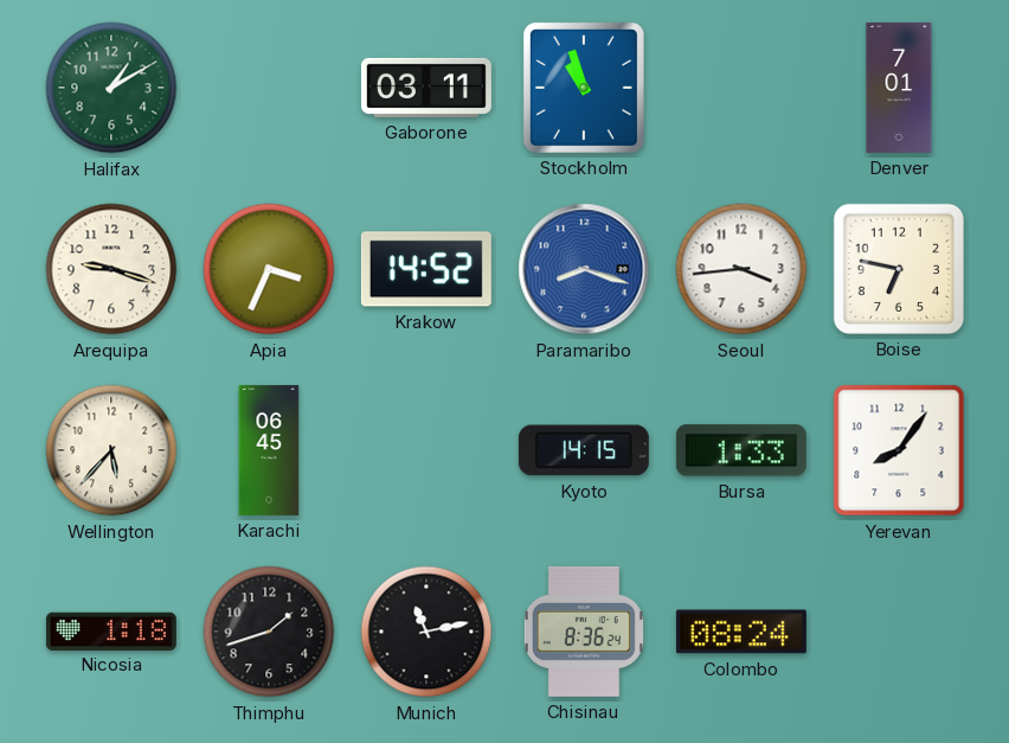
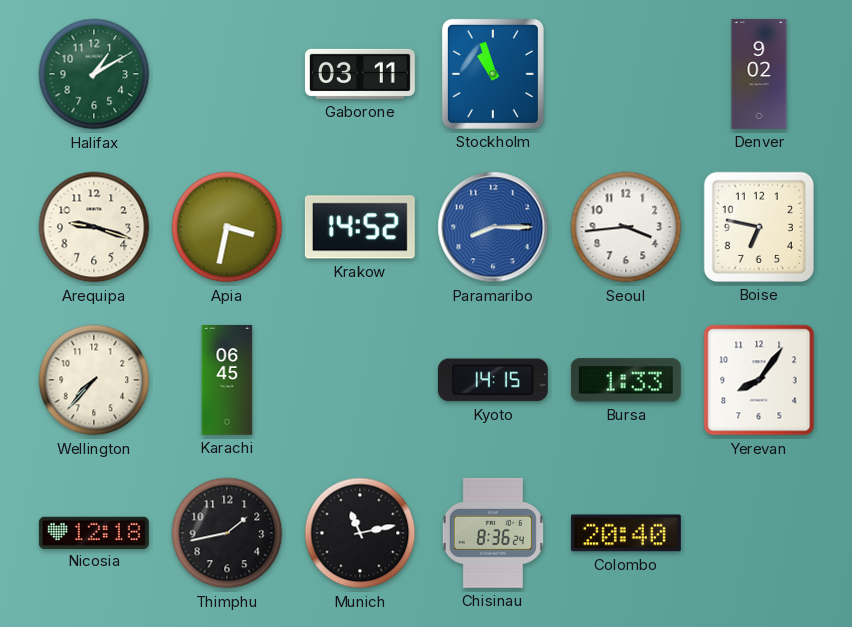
Denver: 7:01 -> 9:02
Apia: 3:34 -> 3:32
Paramaribo: 8:18 -> 8:15
Wellington: 5:37 -> 7:37
Nicosia: 1:18 -> 12:18
Thimphu: 1:42 -> 1:43
Colombo: 08:24 -> 20:40
